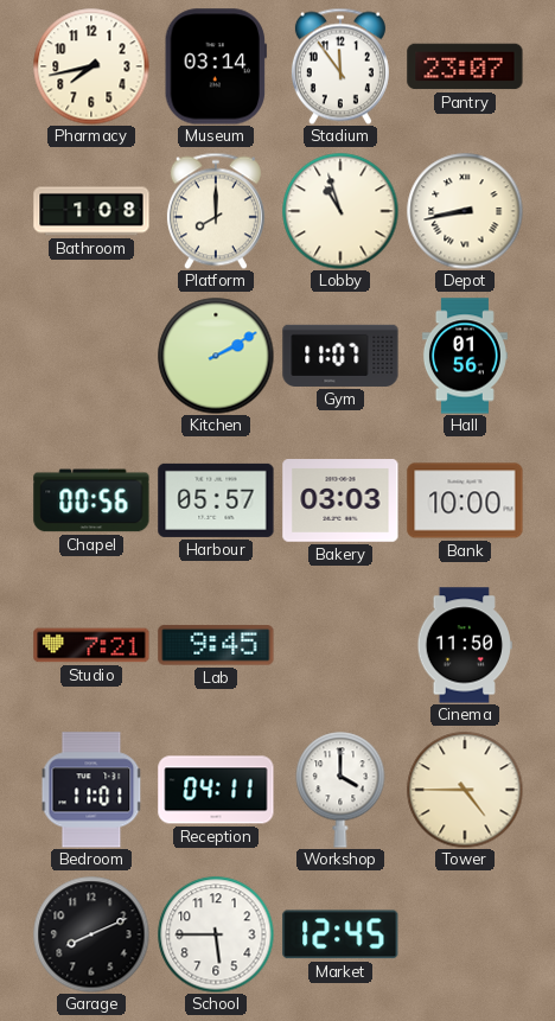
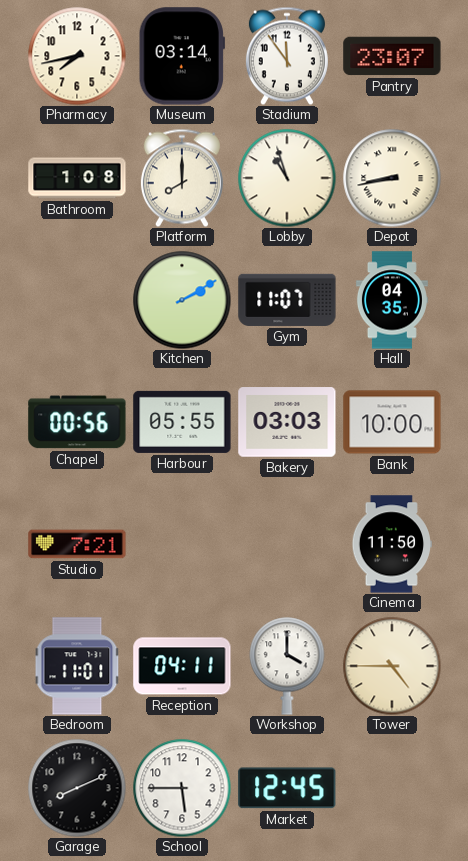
Hall: 01:56 -> 04:35
Harbour: 05:57 -> 05:55
Lab: 9:45 -> none
